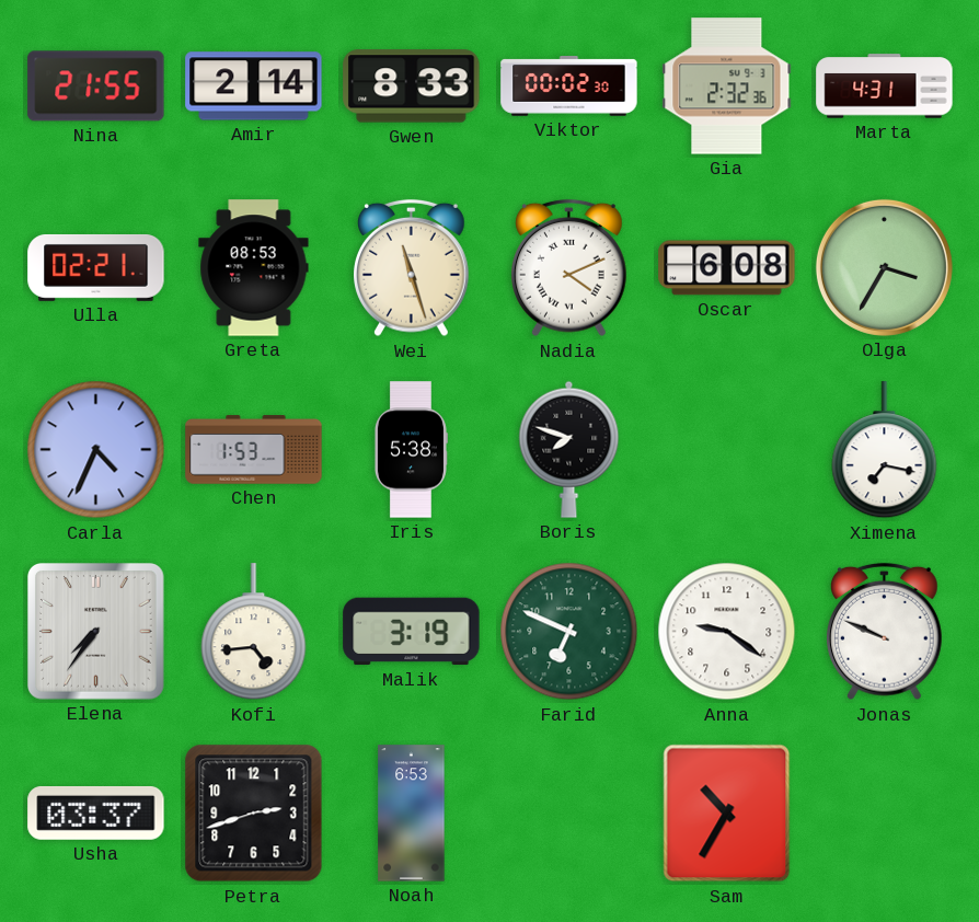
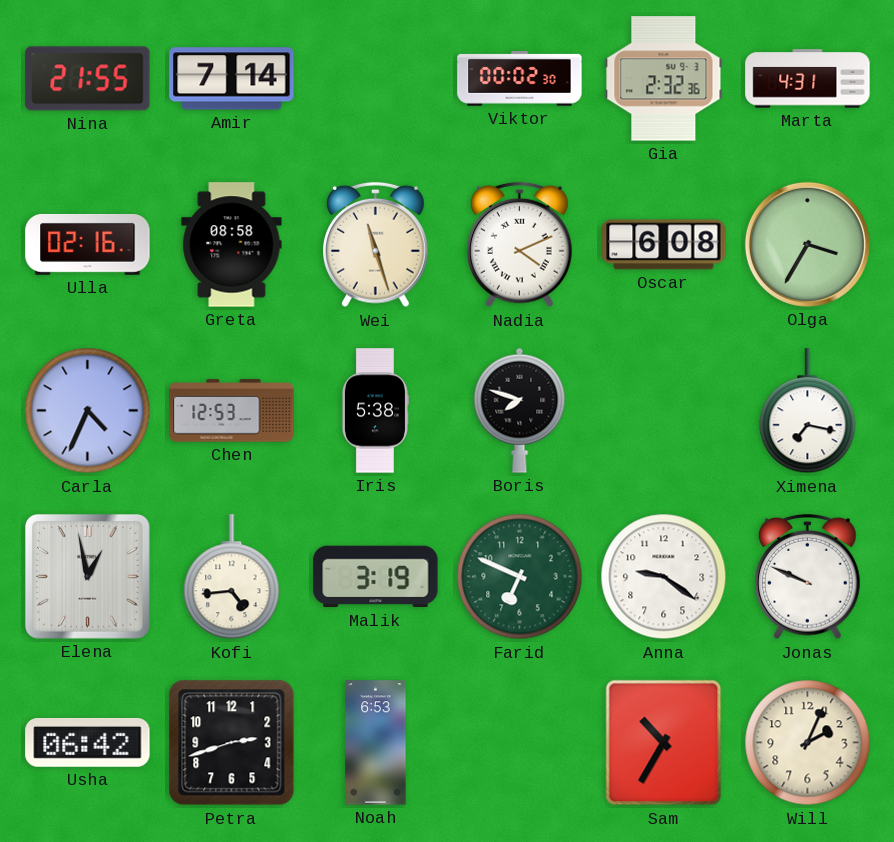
Amir: 2:14 -> 7:14
Gwen: 8:33 -> none
Ulla: 02:21 -> 02:16
Greta: 08:53 -> 08:58
Chen: 1:53 -> 12:53
Elena: 7:36 -> 12:58
Usha: 03:37 -> 06:42
Will: none -> 2:04
